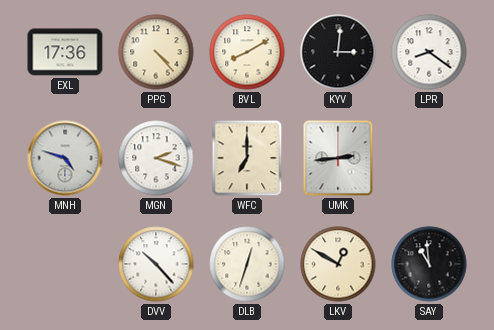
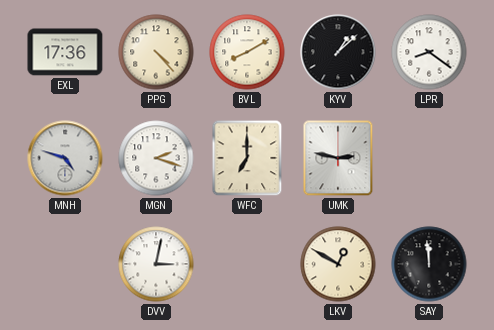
KYV: 3:01 -> 1:08
UMK: 2:44 -> 2:47
DVV: 10:23 -> 3:02
DLB: 12:33 -> none
SAY: 10:59 -> 11:59
